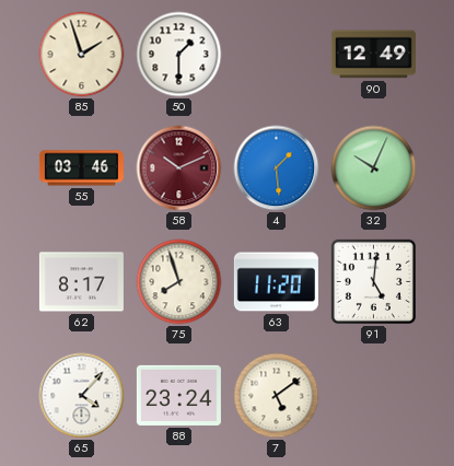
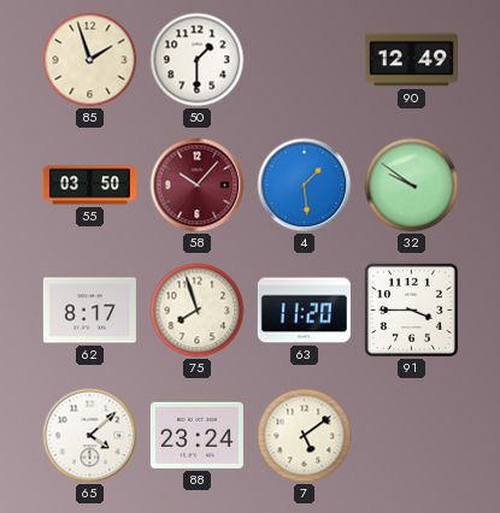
55: 03:46 -> 03:50
58: 10:11 -> 10:07
32: 10:04 -> 9:51
91: 5:01 -> 3:45
65: 4:07 -> 4:08
